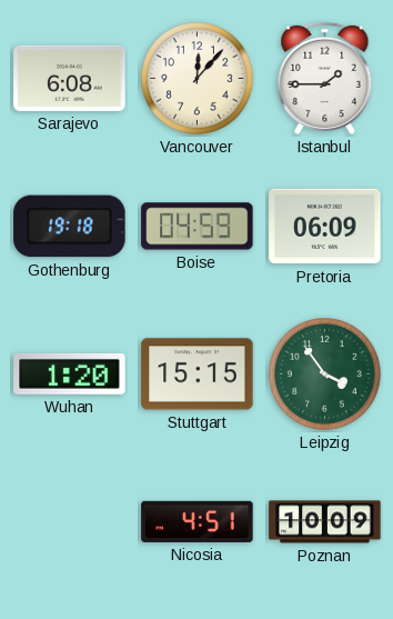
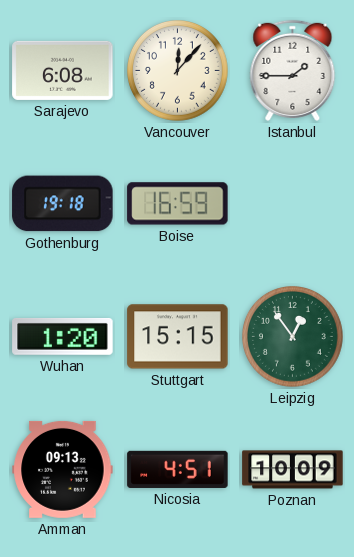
Boise: 04:59 -> 16:59
Pretoria: 06:09 -> none
Leipzig: 3:54 -> 12:54
Amman: none -> 09:13
